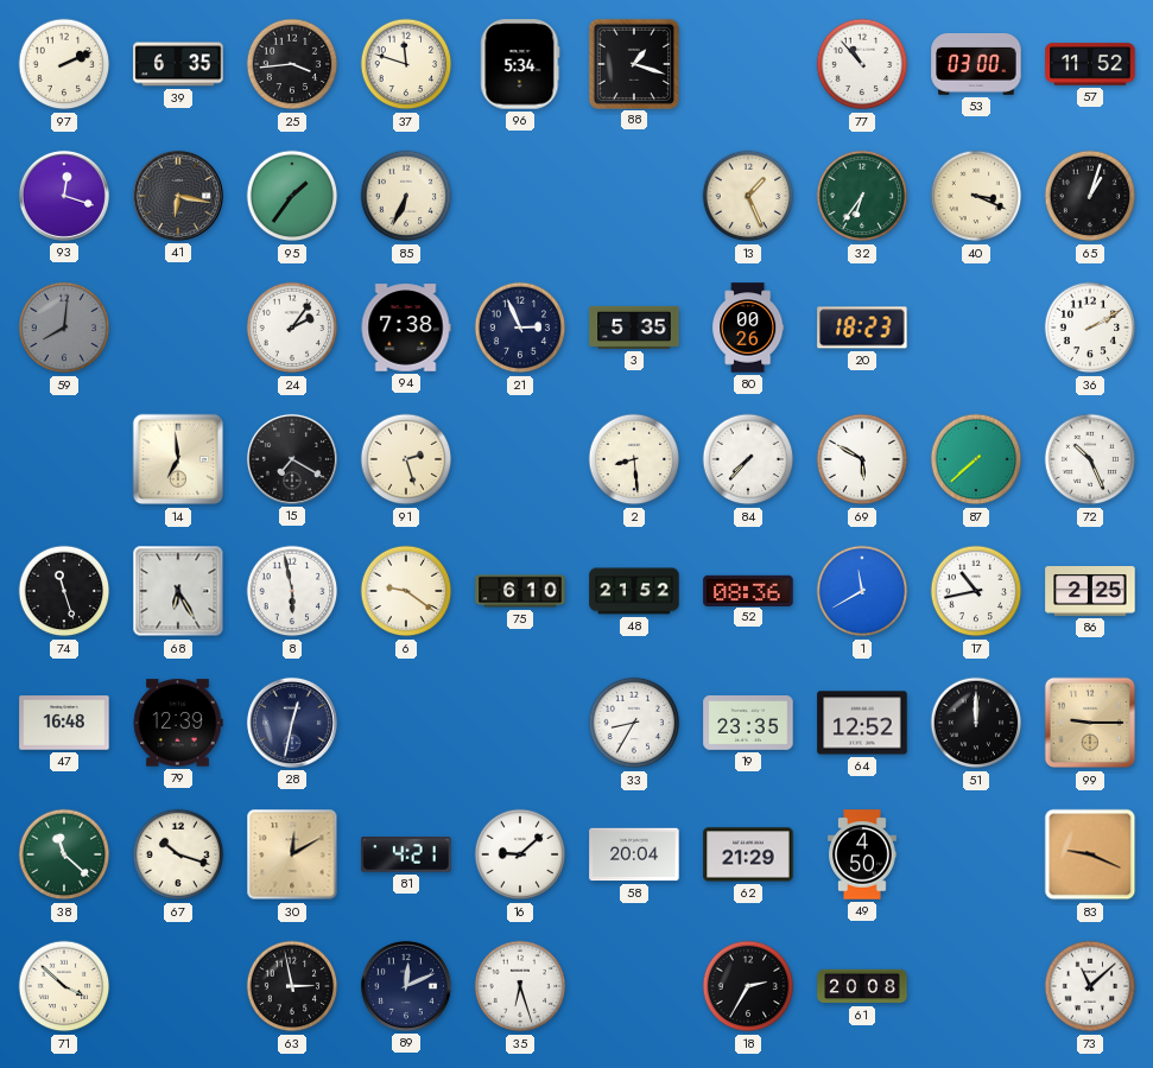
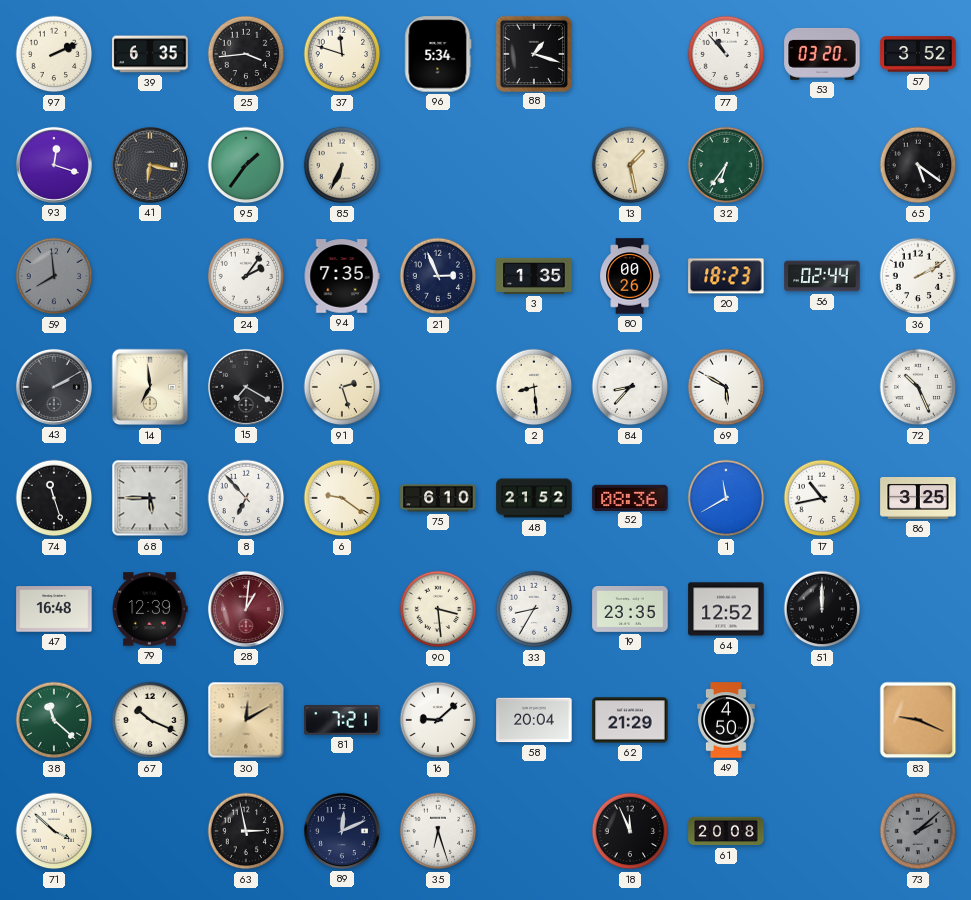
53: 03:00 -> 03:20
57: 11:52 -> 3:52
13: 1:26 -> 1:28
40: 3:19 -> none
65: 1:03 -> 5:21
59: 8:01 -> 7:59
94: 7:38 -> 7:35
3: 5:35 -> 1:35
56: none -> 02:44
43: none -> 2:10
84: 7:37 -> 8:37
87: 7:38 -> none
68: 6:25 -> 5:45
8: 5:58 -> 6:53
86: 2:25 -> 3:25
28: 12:32 -> 1:01
28 dial: navy -> burgundy
90: none -> 3:29
99: 9:15 -> none
67: 10:18 -> 10:19
81: 4:21 -> 7:21
18: 2:35 -> 11:56
73: 11:08 -> 2:08
73 dial: white -> grey
